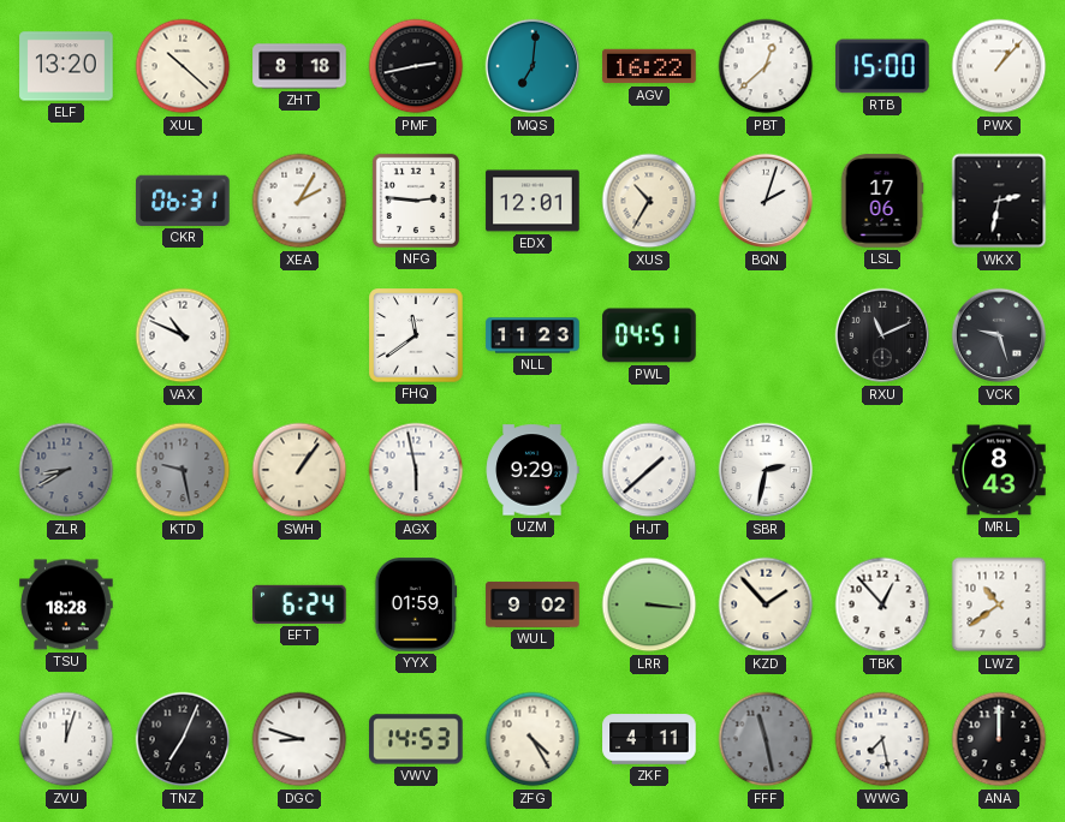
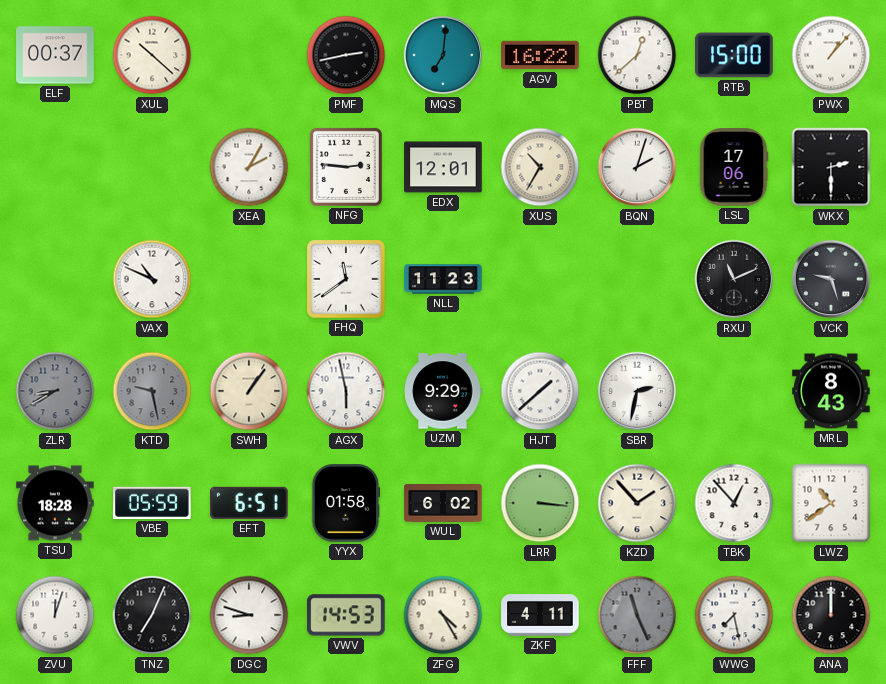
ELF: 13:20 -> 00:37
ZHT: 8:18 -> none
CKR: 06:31 -> none
WKX: 2:32 -> 2:30
PWL: 04:51 -> none
VBE: none -> 05:59
EFT: 6:24 -> 6:51
YYX: 01:59 -> 01:58
WUL: 9:02 -> 6:02
FFF: 11:28 -> 11:26
